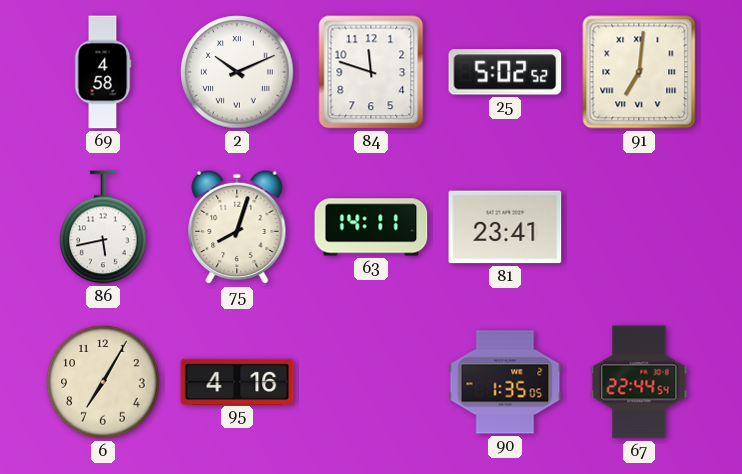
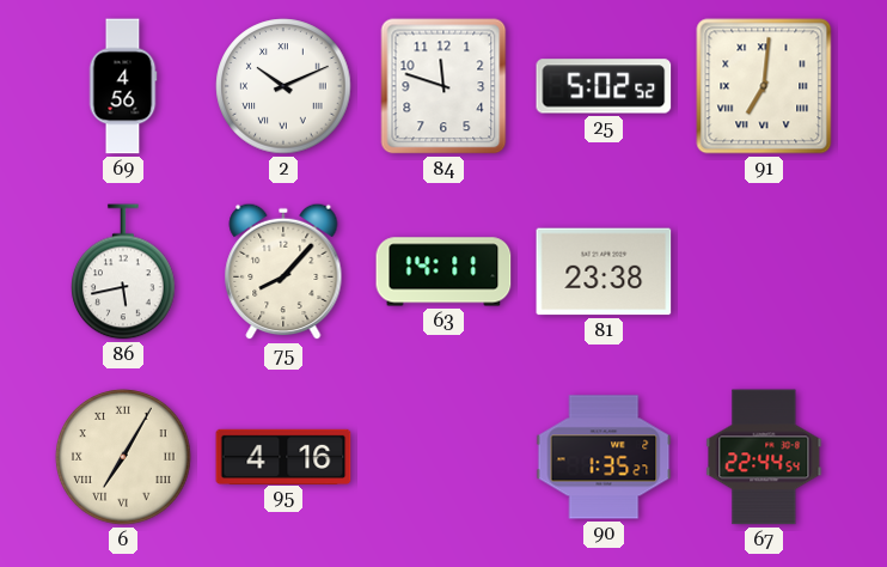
69: 4:58 -> 4:56
75: 8:03 -> 8:07
81: 23:41 -> 23:38
6 numerals: Arabic -> Roman
90: 1:35:05 -> 1:35:27
